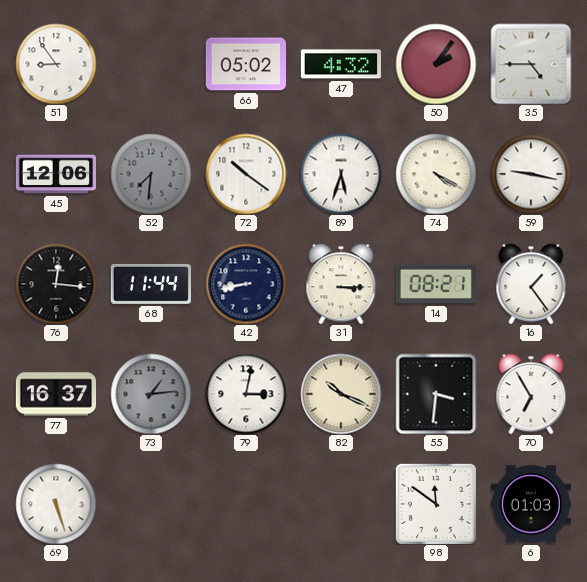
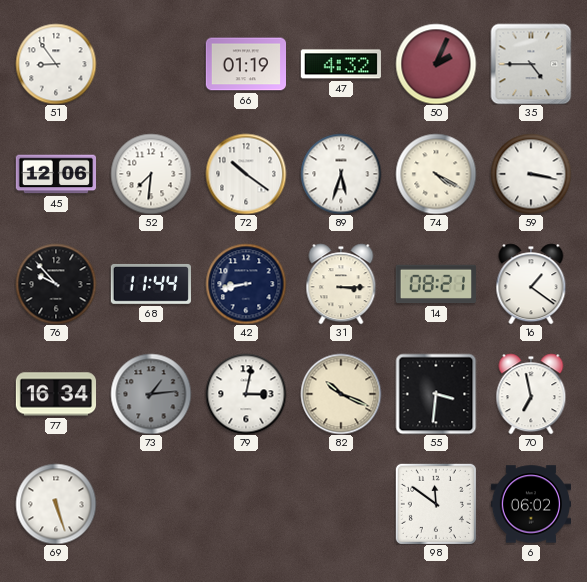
66: 05:02 -> 01:19
50: 2:06 -> 2:04
52 dial: grey -> white
59: 9:17 -> 3:17
76: 12:16 -> 9:53
16: 1:24 -> 1:21
77: 16:37 -> 16:34
70: 6:55 -> 6:58
6: 01:03 -> 06:02
